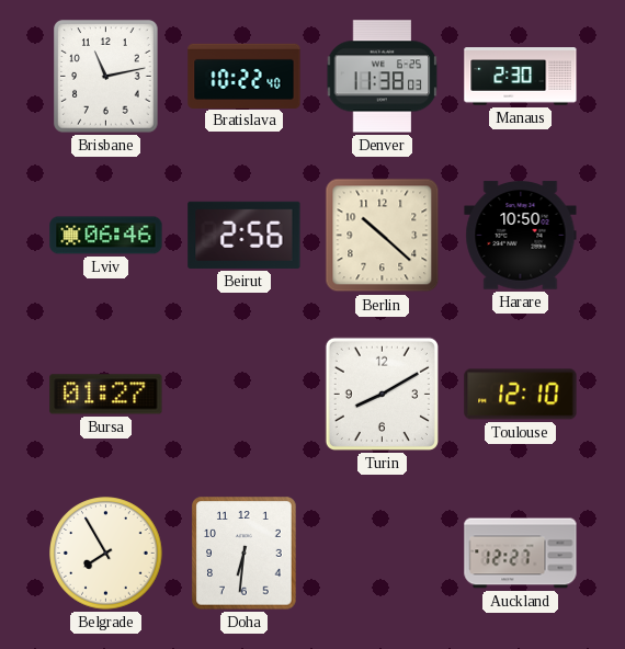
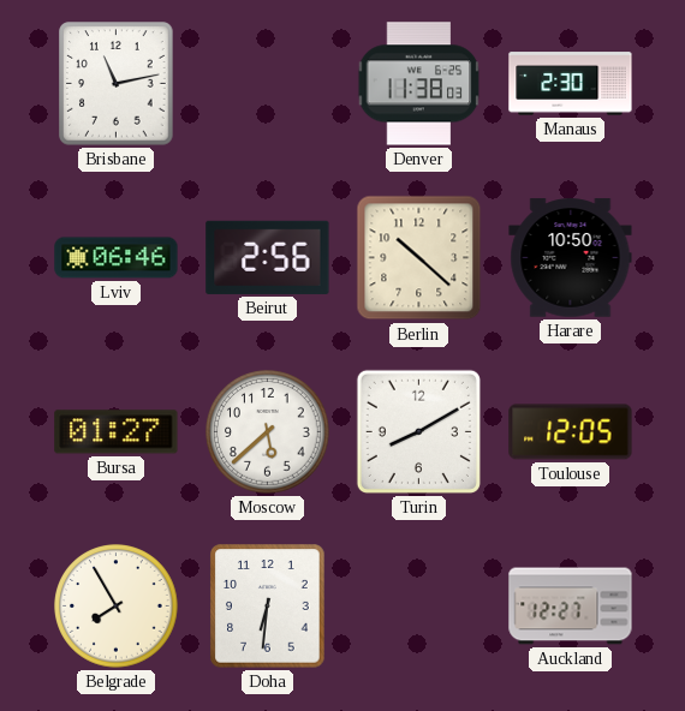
Bratislava: 10:22 -> none
Moscow: none -> 5:38
Toulouse: 12:10 -> 12:05
